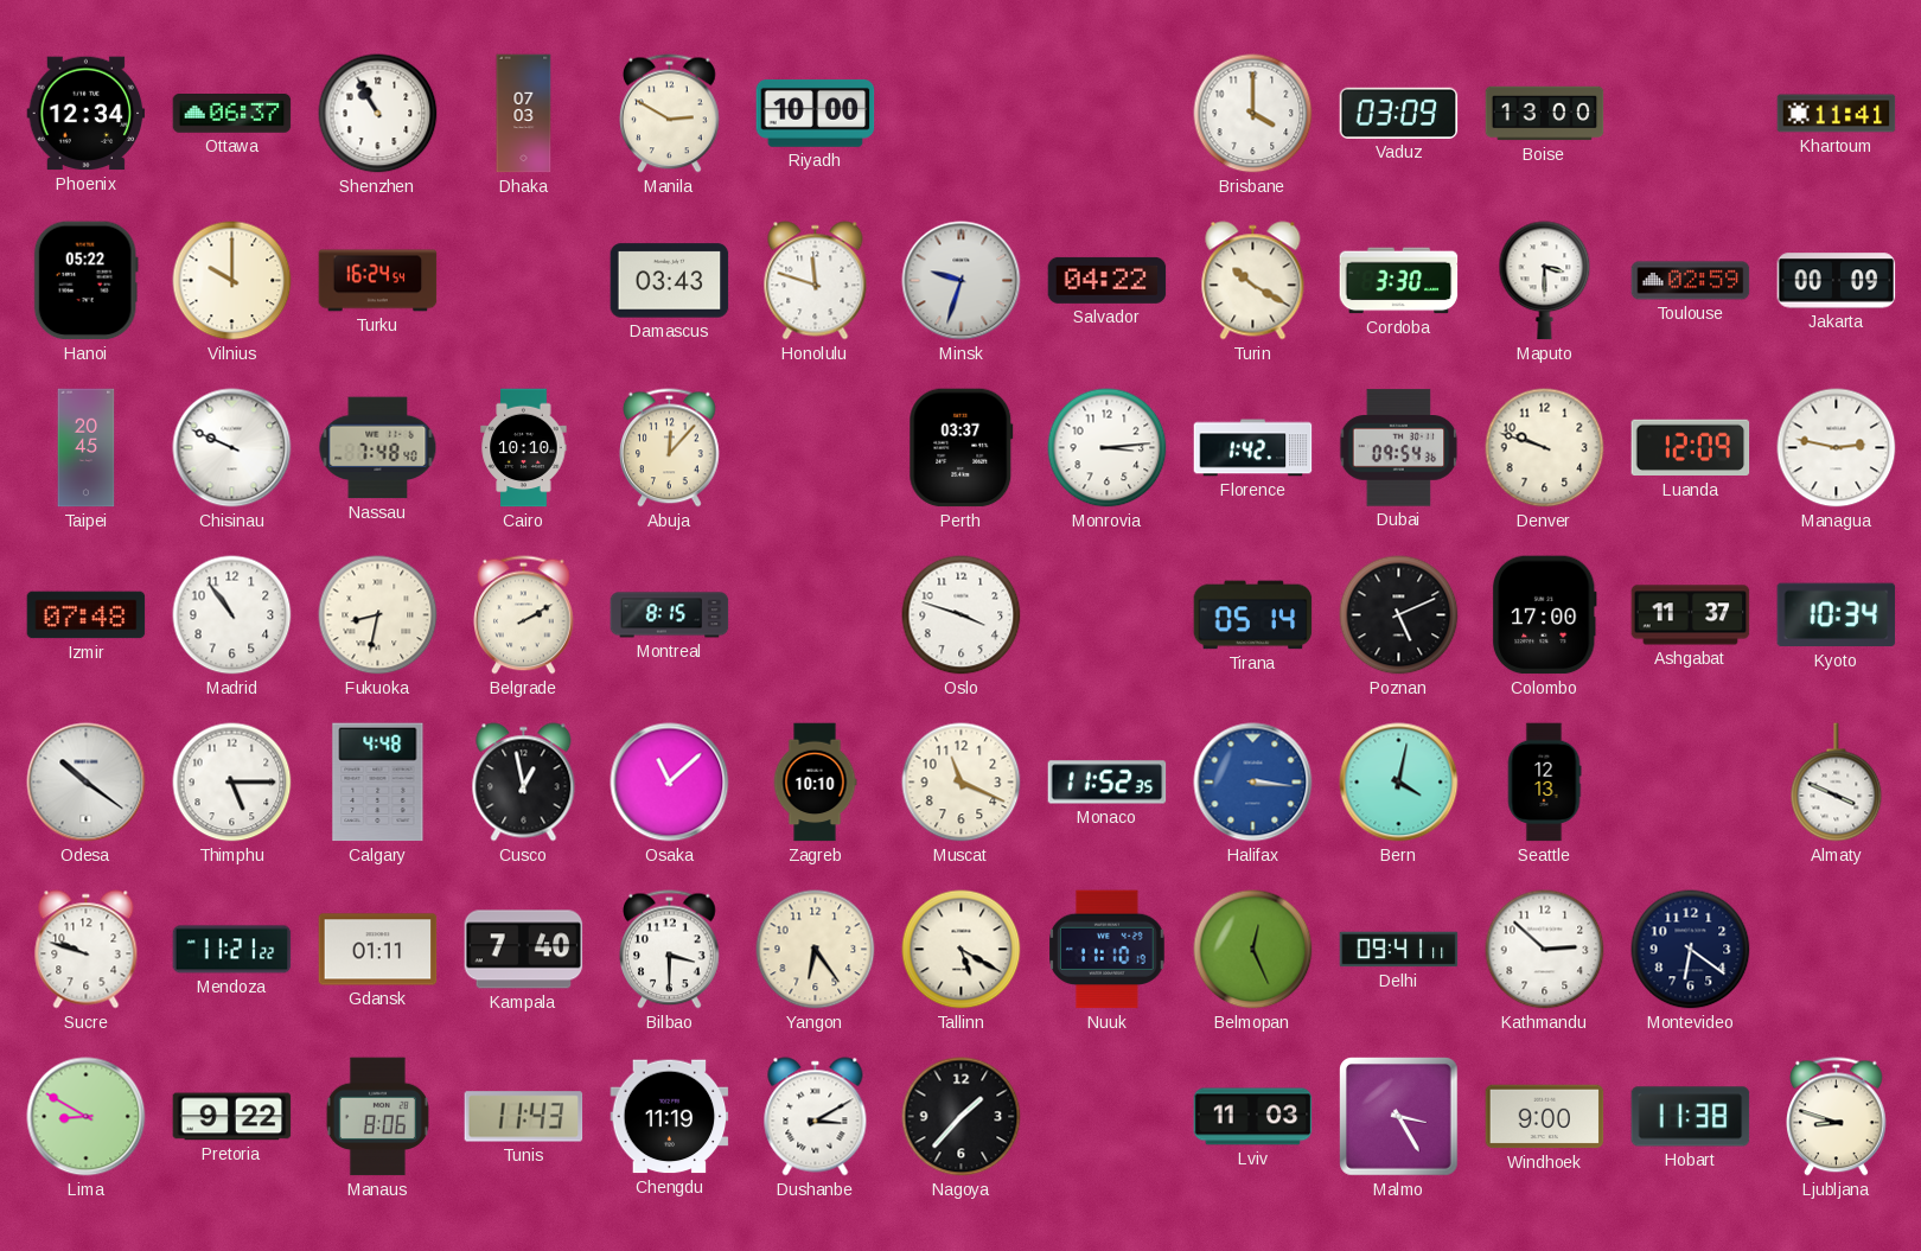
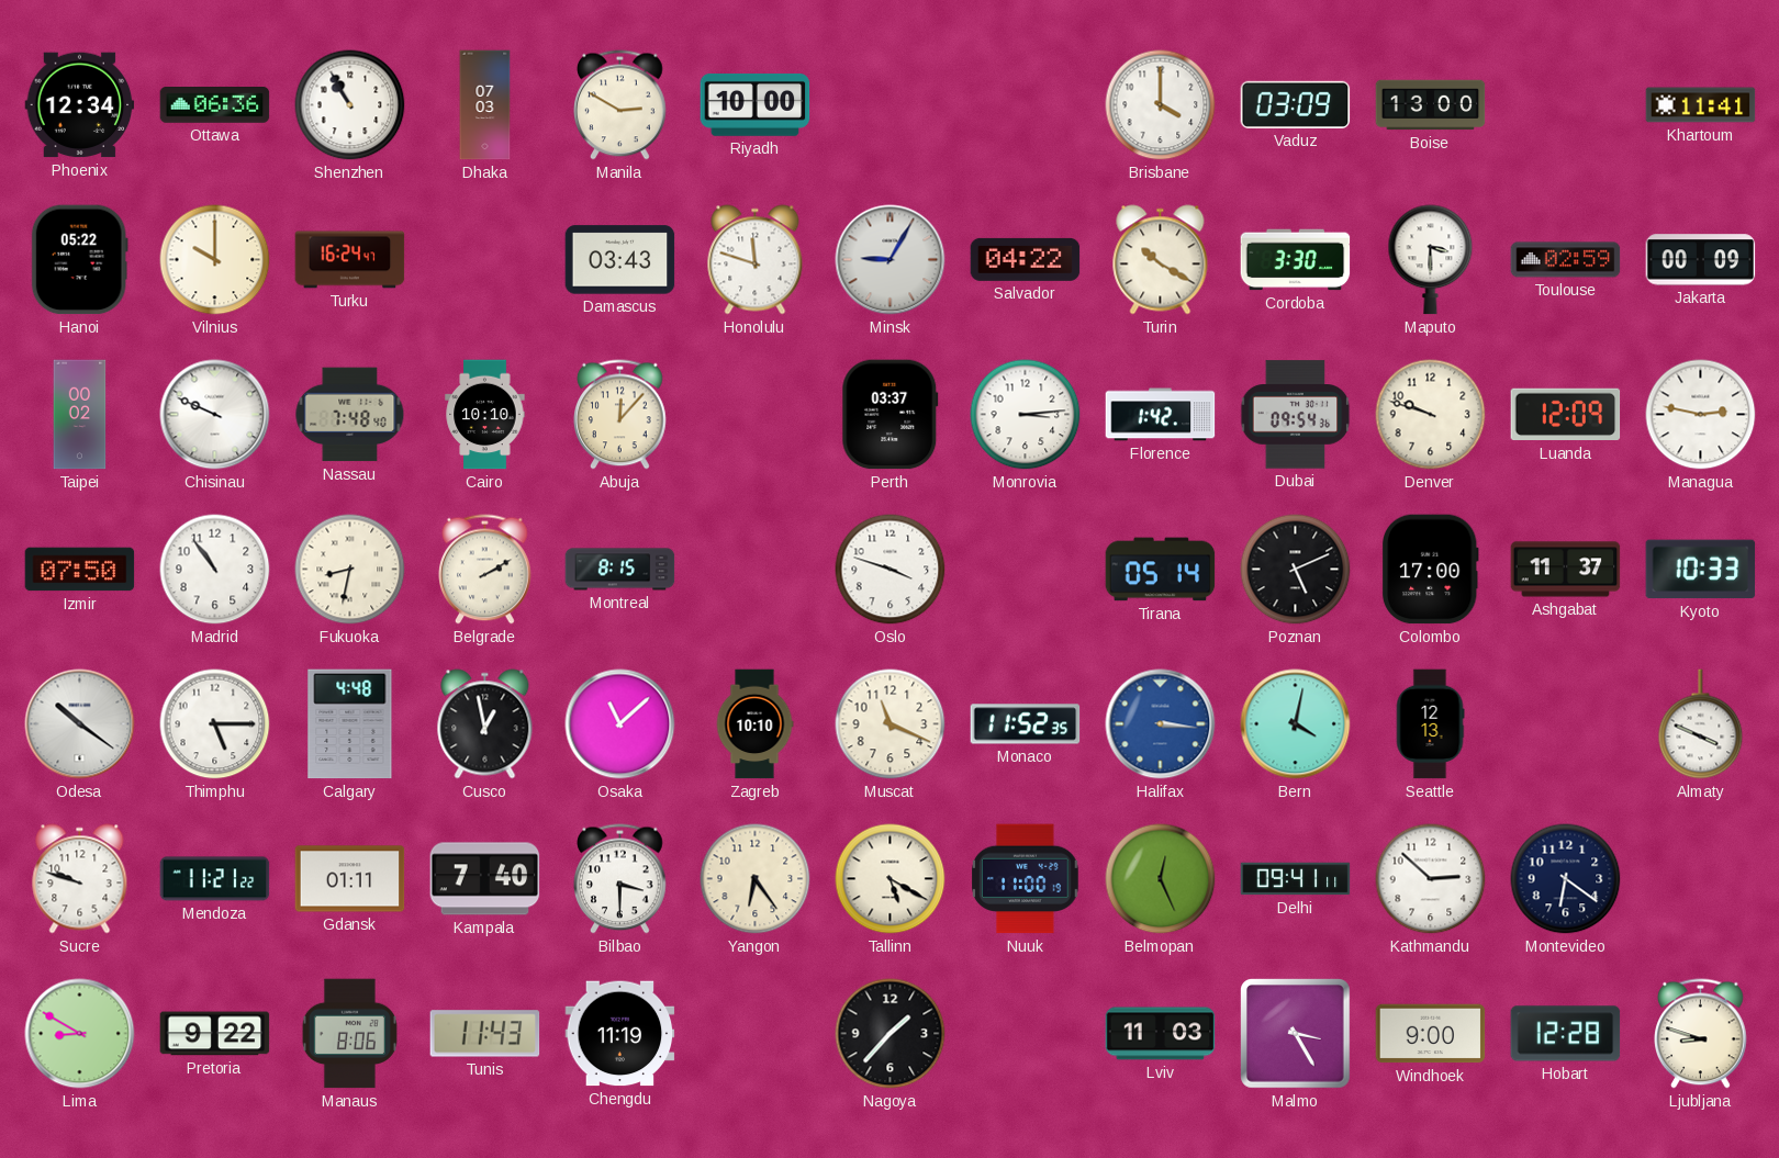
Ottawa: 06:37 -> 06:36
Turku: 16:24:54 -> 16:24:47
Minsk: 9:33 -> 9:05
Taipei: 20:45 -> 00:02
Izmir: 07:48 -> 07:50
Kyoto: 10:34 -> 10:33
Nuuk: 11:10 -> 11:00
Dushanbe: 3:10 -> none
Hobart: 11:38 -> 12:28
